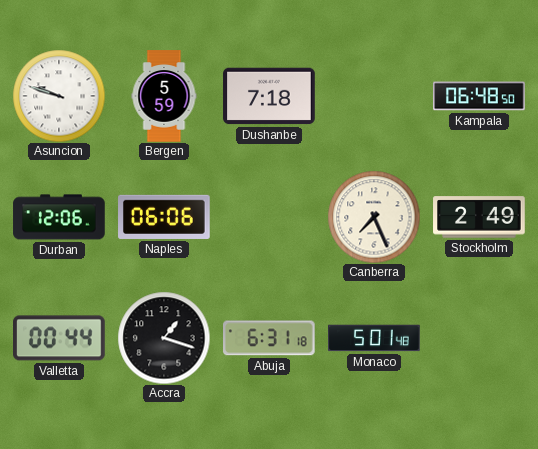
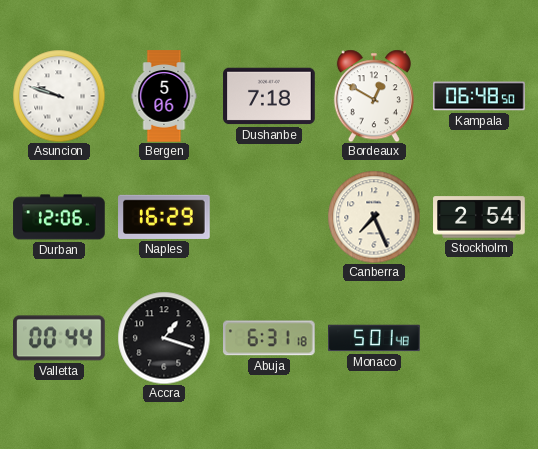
Bergen: 5:59 -> 5:06
Bordeaux: none -> 12:50
Naples: 06:06 -> 16:29
Stockholm: 2:49 -> 2:54
